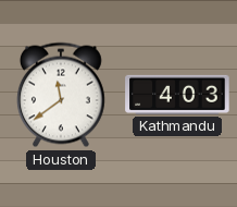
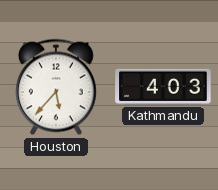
Houston: 11:39 -> 5:37
